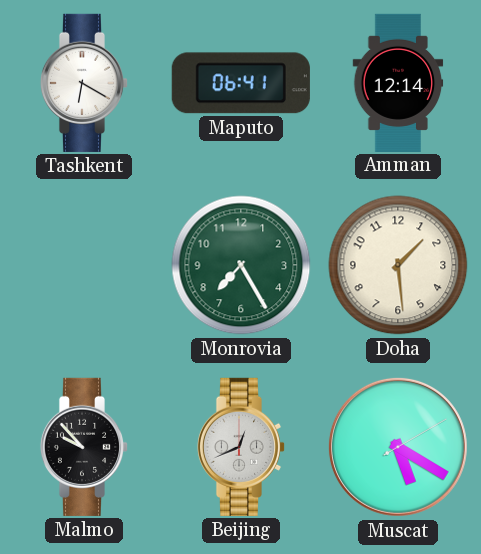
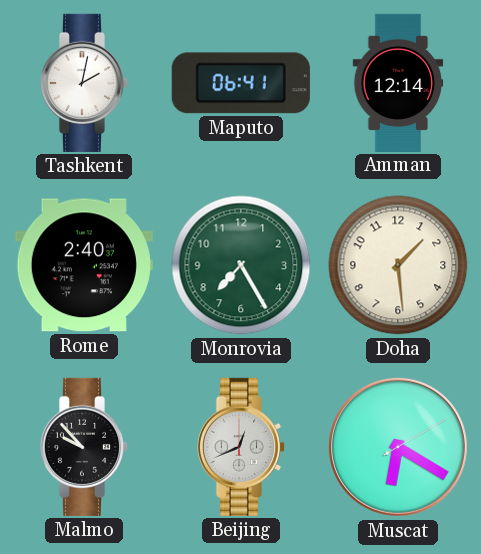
Tashkent: 6:20 -> 2:02
Rome: none -> 2:40
Muscat: 5:20 -> 6:20
